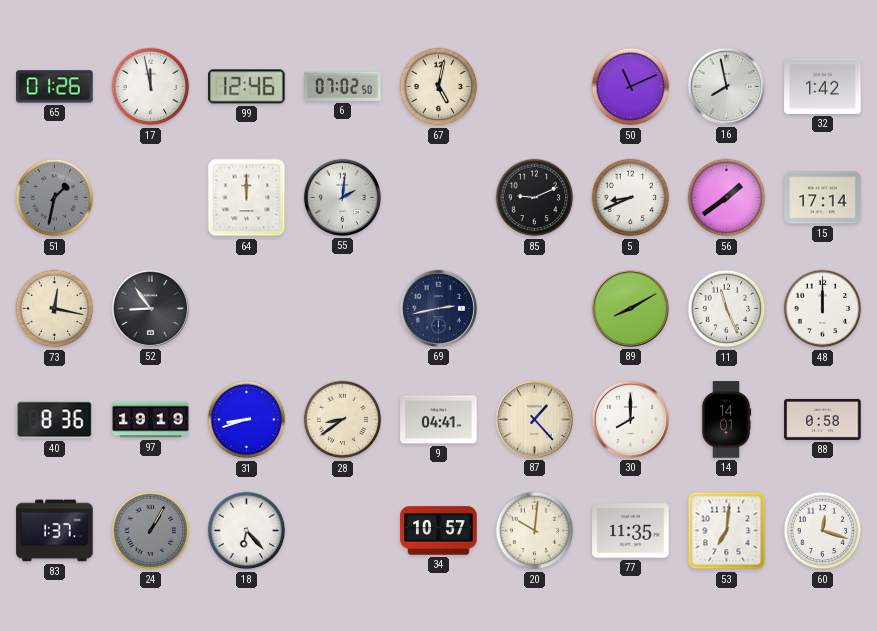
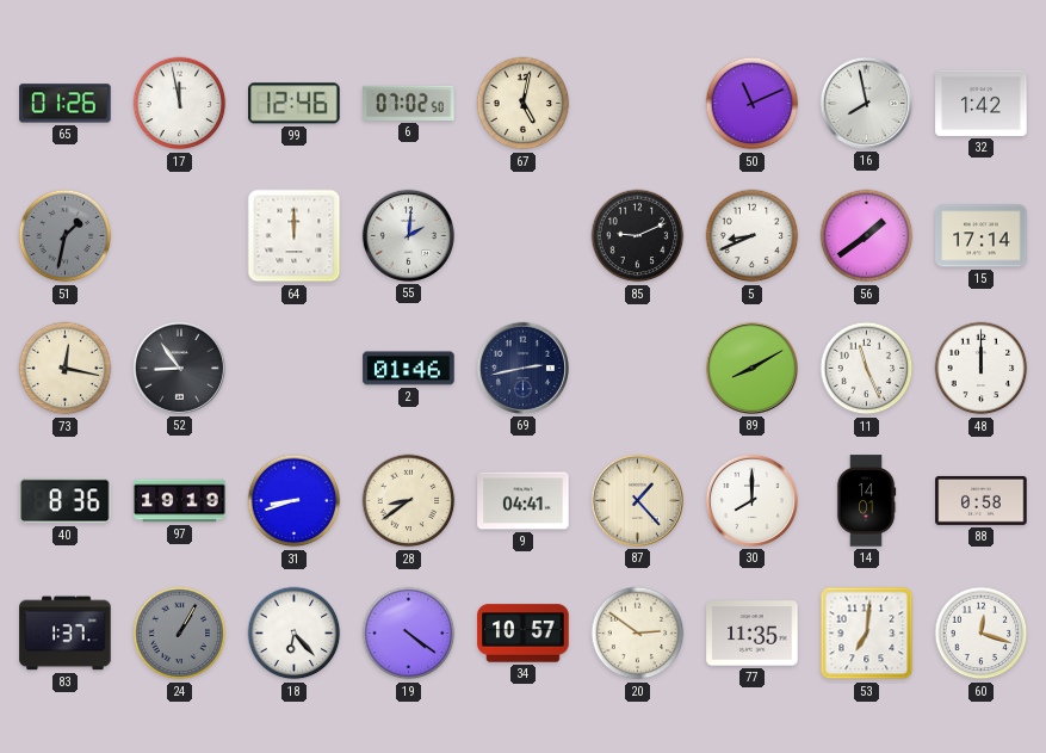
2: none -> 01:46
19: none -> 4:21
20: 10:01 -> 2:51
